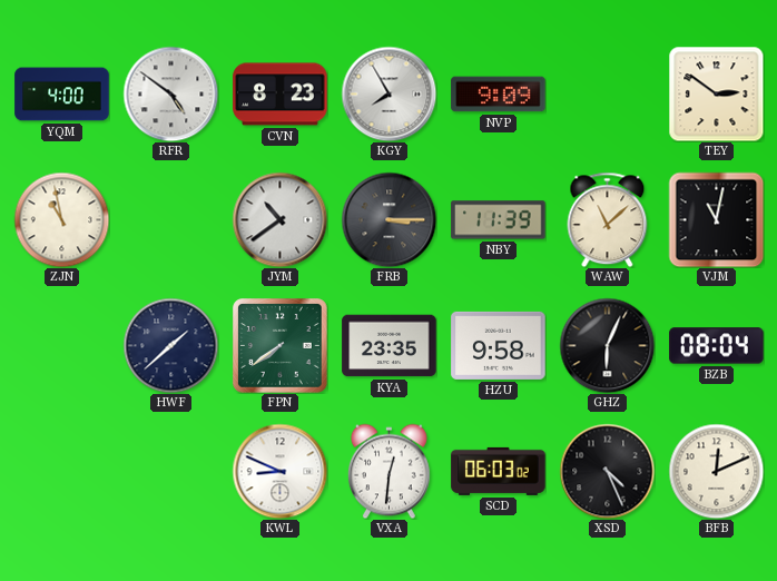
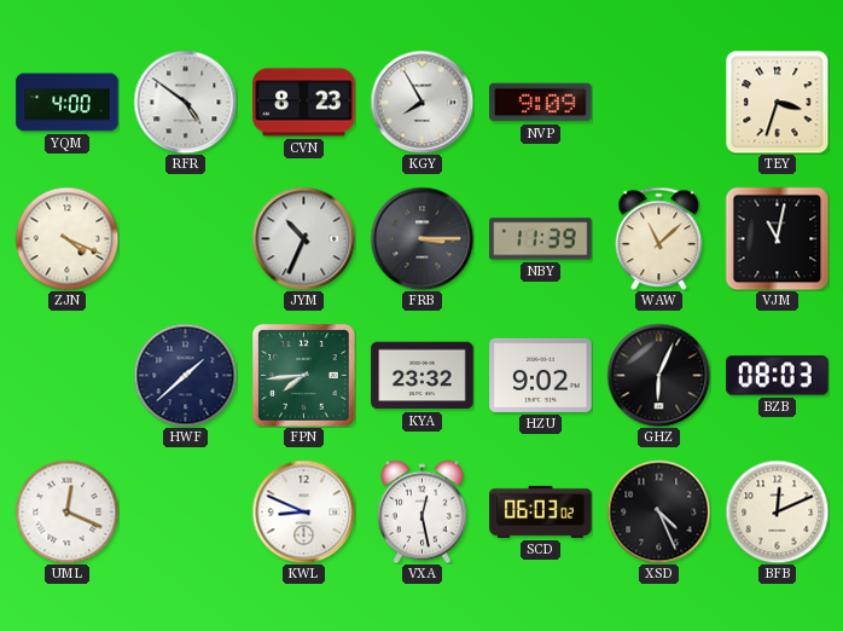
TEY: 2:51 -> 3:33
ZJN: 10:58 -> 4:19
JYM: 10:39 -> 10:34
FPN: 7:39 -> 7:44
KYA: 23:35 -> 23:32
HZU: 9:58 -> 9:02
BZB: 08:04 -> 08:03
UML: none -> 12:19
VXA: 12:31 -> 12:28
